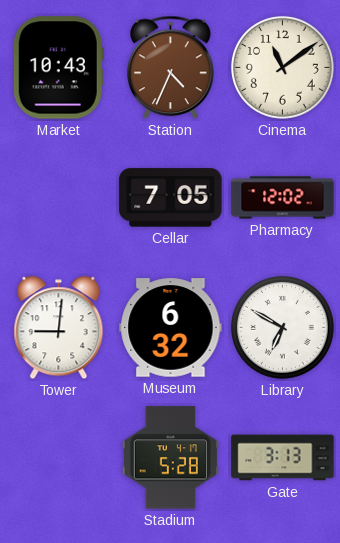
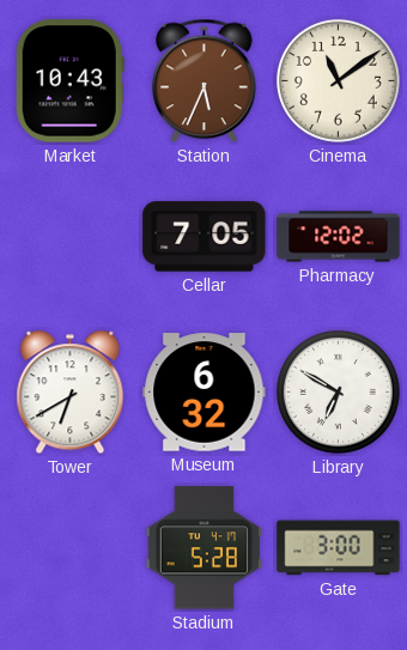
Station: 4:34 -> 5:34
Tower: 9:01 -> 6:40
Gate: 3:13 -> 3:00
